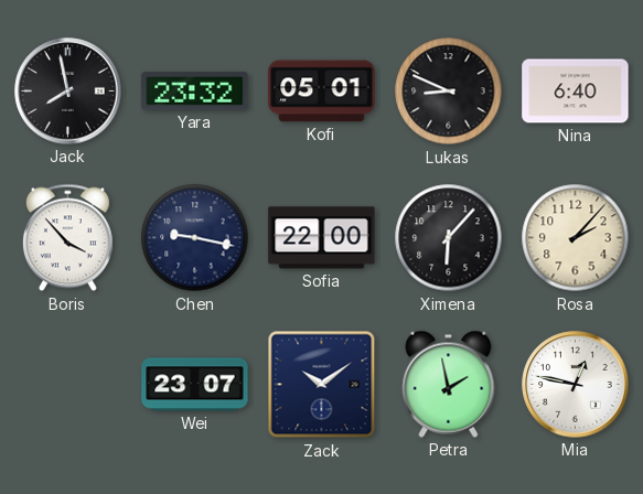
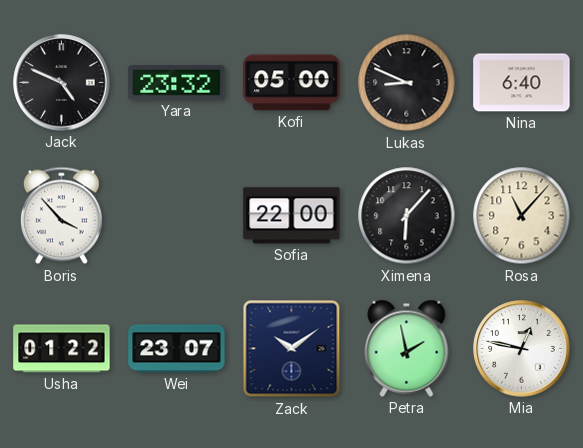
Jack: 7:58 -> 4:49
Kofi: 05:01 -> 05:00
Chen: 9:17 -> none
Rosa: 2:07 -> 11:07
Usha: none -> 01:22
